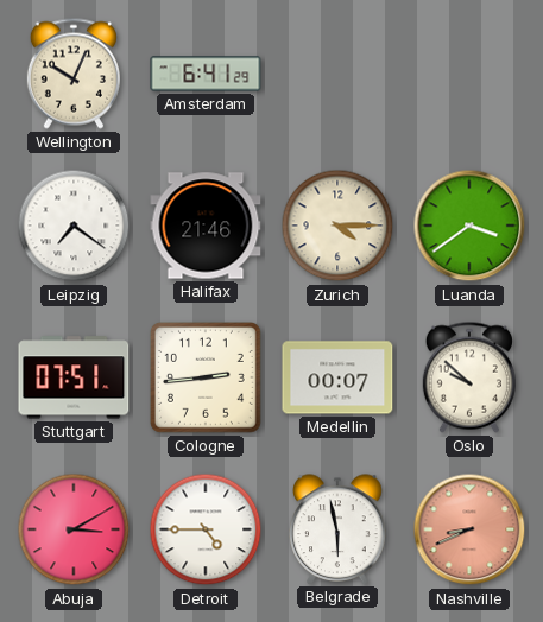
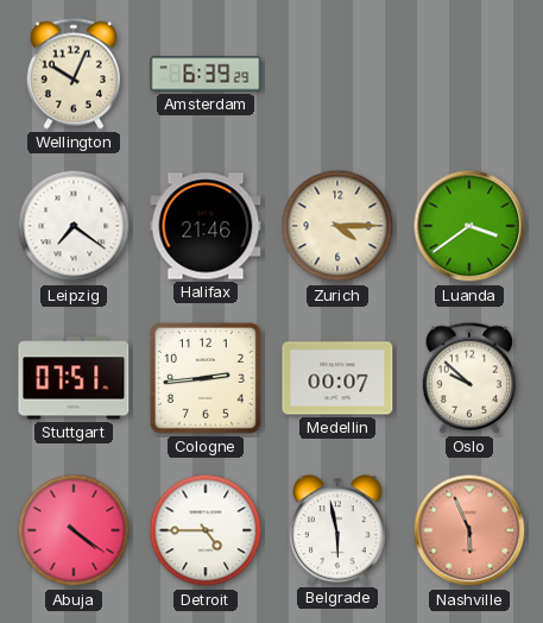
Amsterdam: 6:41 -> 6:39
Abuja: 3:10 -> 4:21
Nashville: 8:41 -> 5:56
